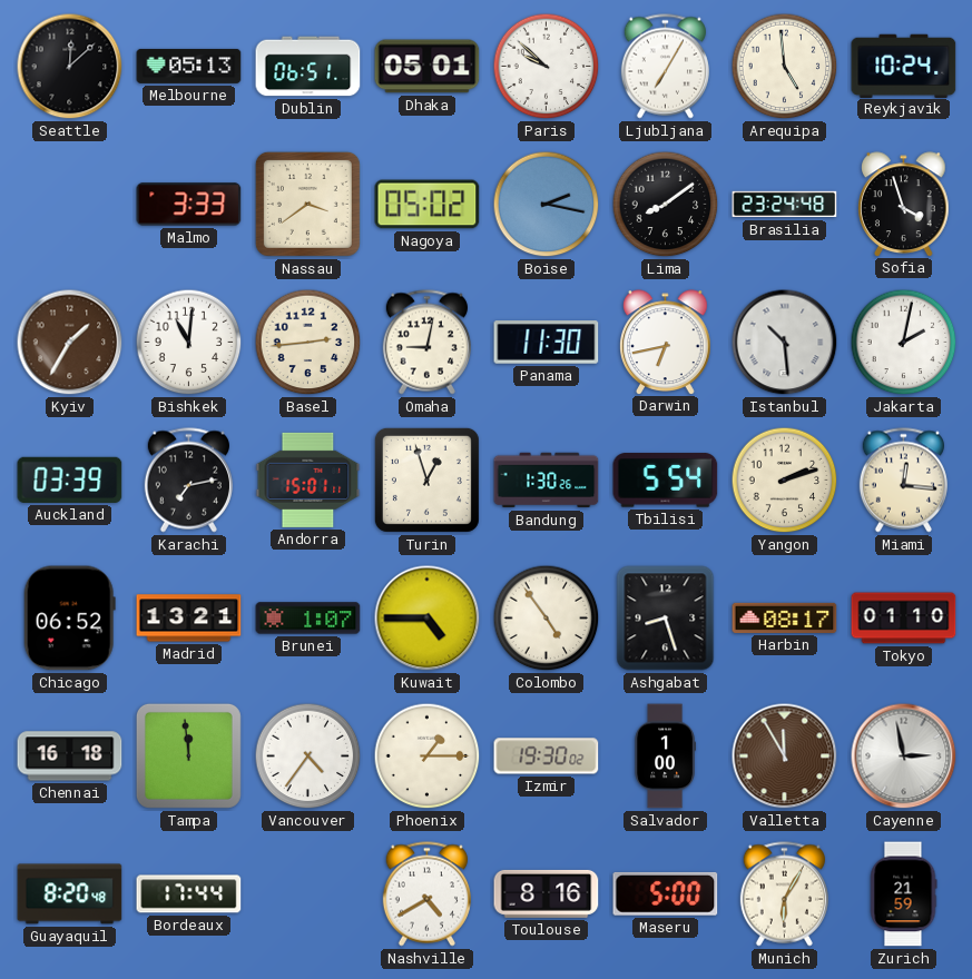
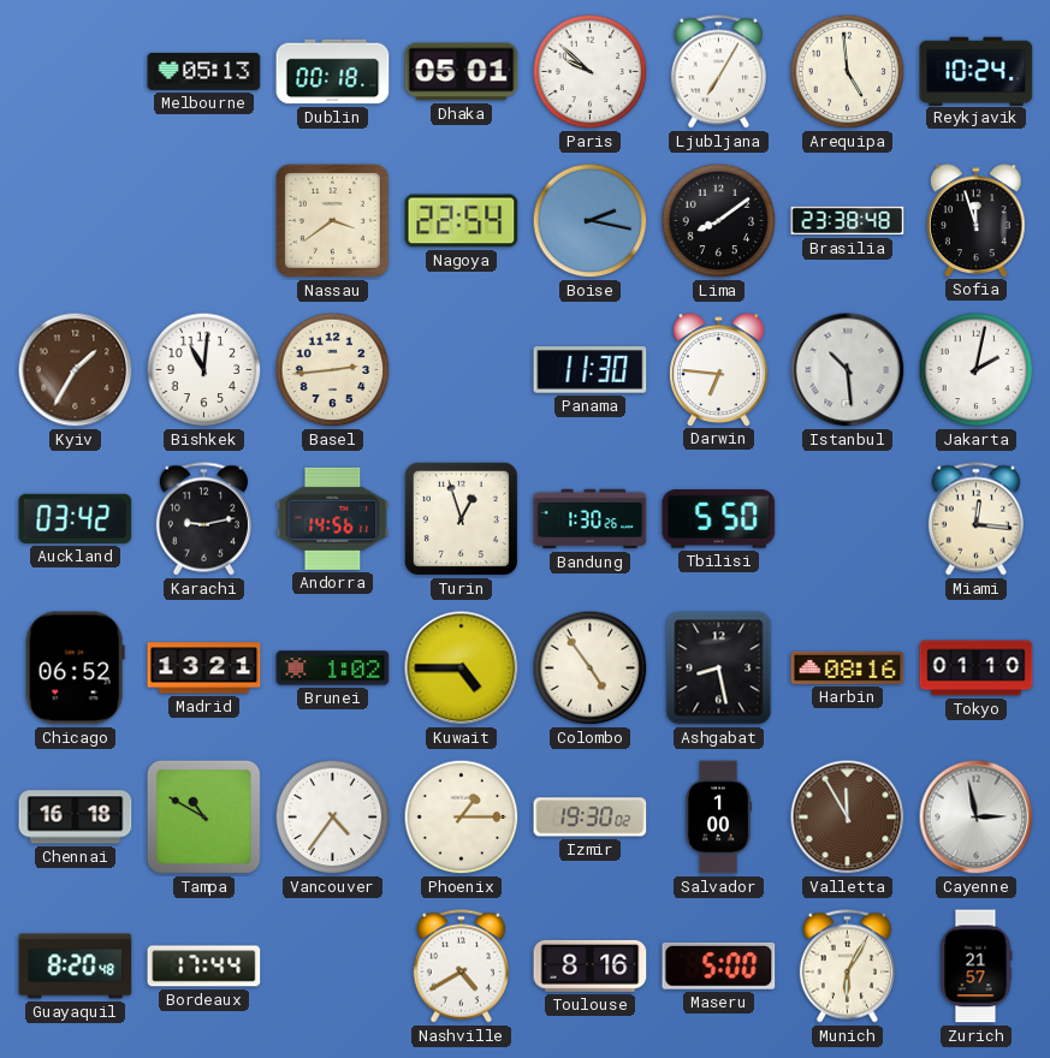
Seattle: 12:08 -> none
Dublin: 06:51 -> 00:18
Malmo: 3:33 -> none
Nagoya: 05:02 -> 22:54
Brasilia: 23:24 -> 23:38
Sofia: 3:57 -> 11:57
Omaha: 9:02 -> none
Darwin: 6:43 -> 6:46
Auckland: 03:39 -> 03:42
Karachi: 7:13 -> 9:13
Andorra: 15:01 -> 14:56
Tbilisi: 5:54 -> 5:50
Yangon: 2:12 -> none
Brunei: 1:07 -> 1:02
Ashgabat: 8:27 -> 8:28
Harbin: 08:17 -> 08:16
Tampa: 11:59 -> 10:50
Zurich: 21:59 -> 21:57
